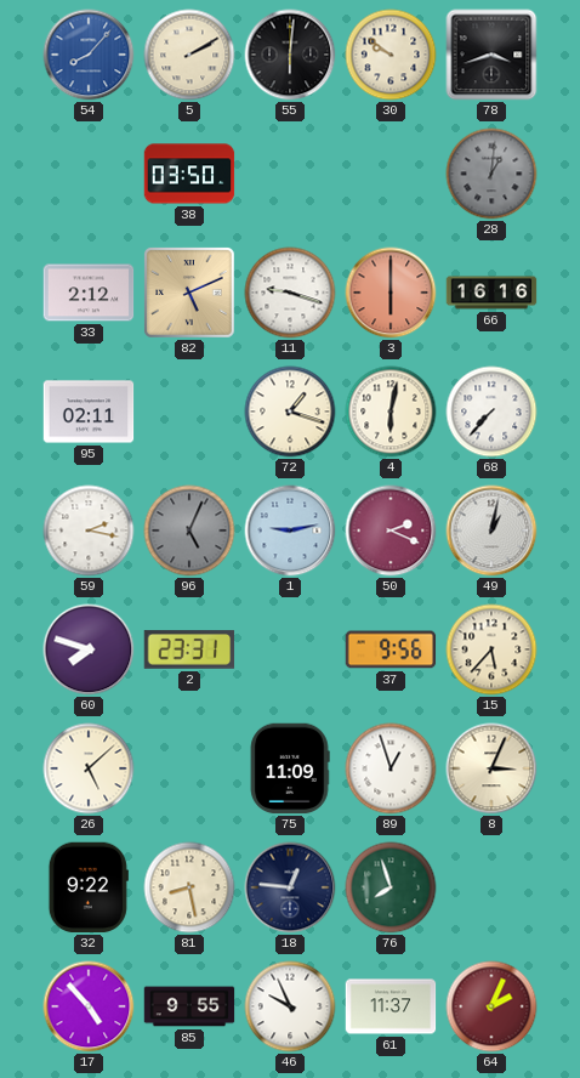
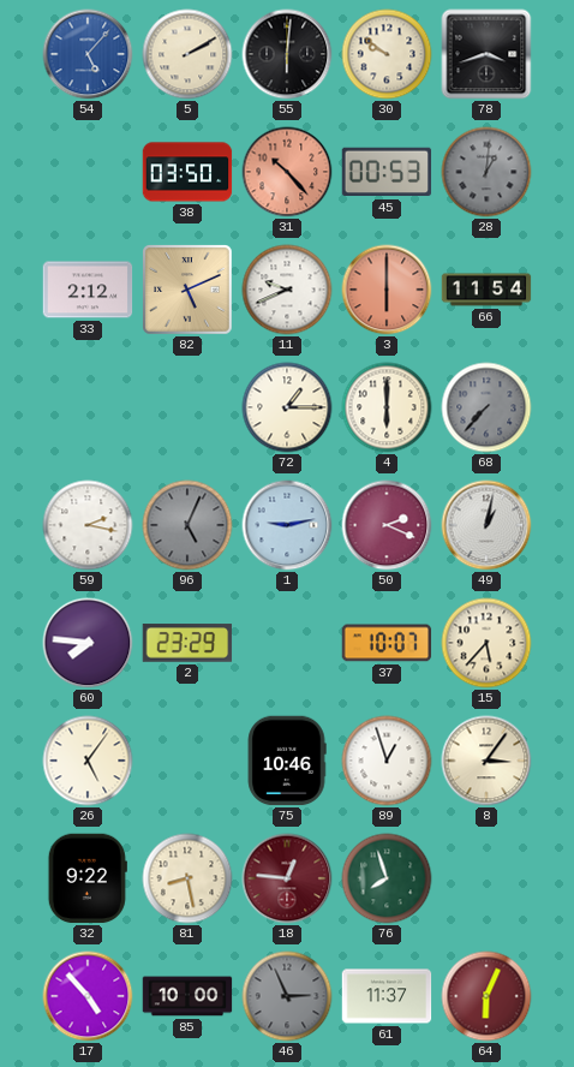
54: 8:07 -> 5:07
31: none -> 10:23
45: none -> 00:53
11: 9:18 -> 9:41
66: 16:16 -> 11:54
95: 02:11 -> none
72: 1:18 -> 1:15
4: 6:02 -> 6:00
68 dial: white -> grey
60: 7:48 -> 7:46
2: 23:31 -> 23:29
37: 9:56 -> 10:07
26: 5:08 -> 5:06
75: 11:09 -> 10:46
8: 3:04 -> 3:06
18 dial: navy -> burgundy
85: 9:55 -> 10:00
46: 9:56 -> 2:56
46 dial: white -> grey
64: 2:04 -> 6:04
